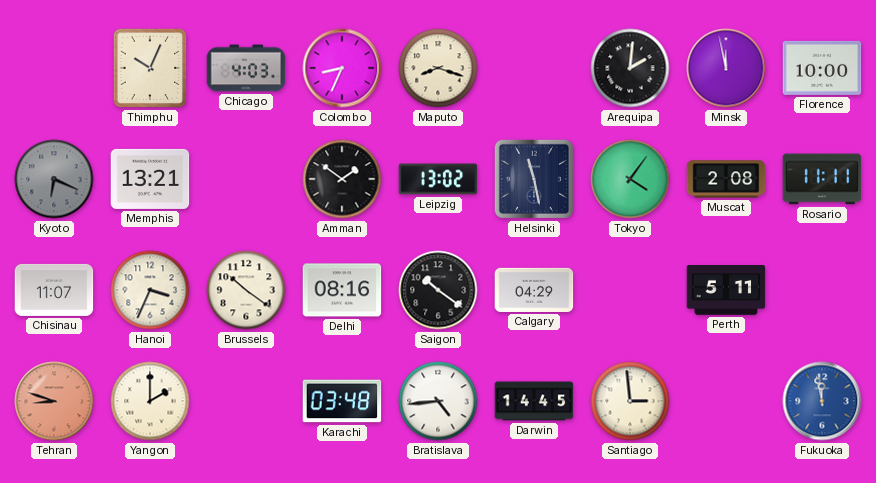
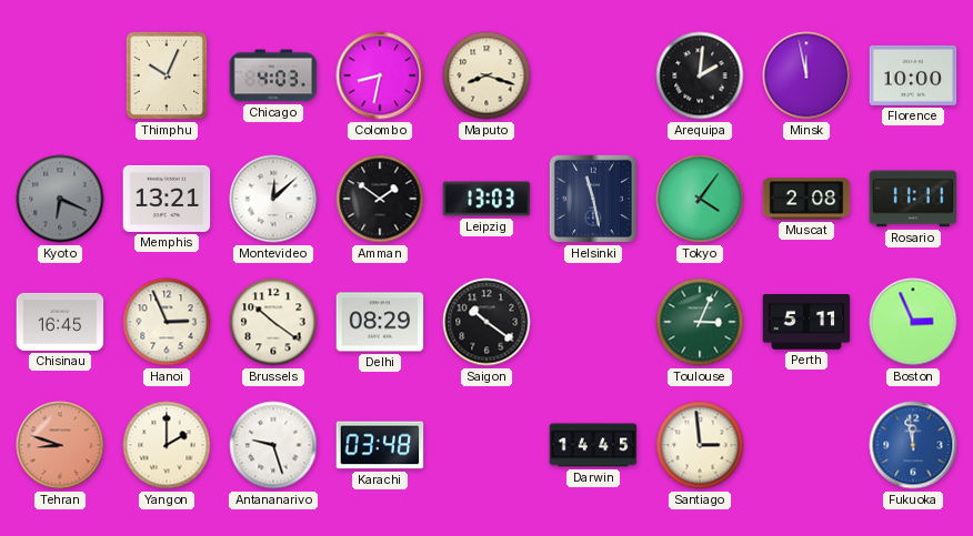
Colombo: 8:34 -> 8:32
Montevideo: none -> 12:08
Leipzig: 13:02 -> 13:03
Chisinau: 11:07 -> 16:45
Hanoi: 3:34 -> 2:56
Delhi: 08:16 -> 08:29
Calgary: 04:29 -> none
Toulouse: none -> 3:04
Boston: none -> 2:56
Antananarivo: none -> 9:27
Bratislava: 4:44 -> none
